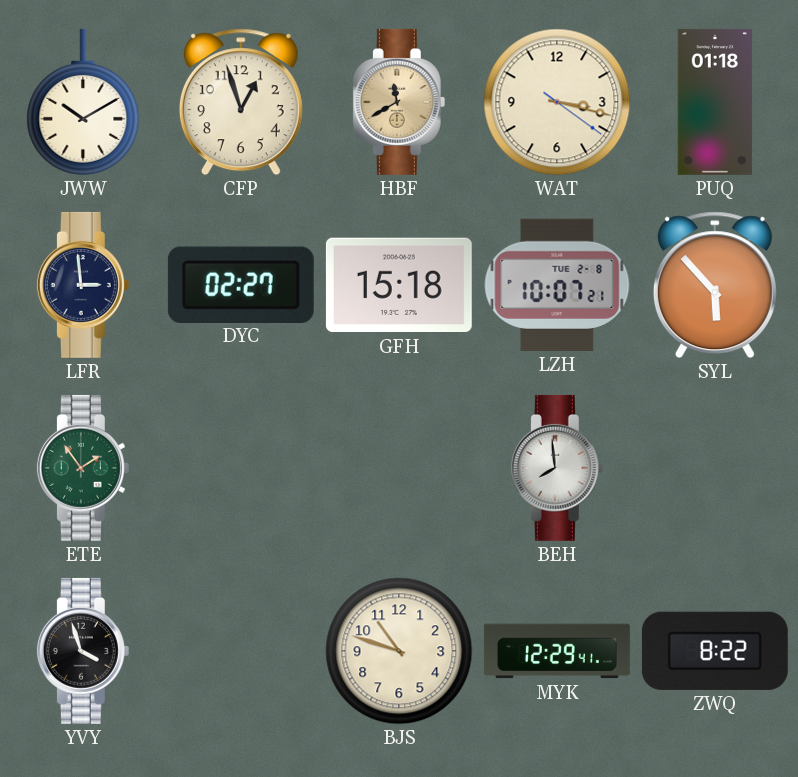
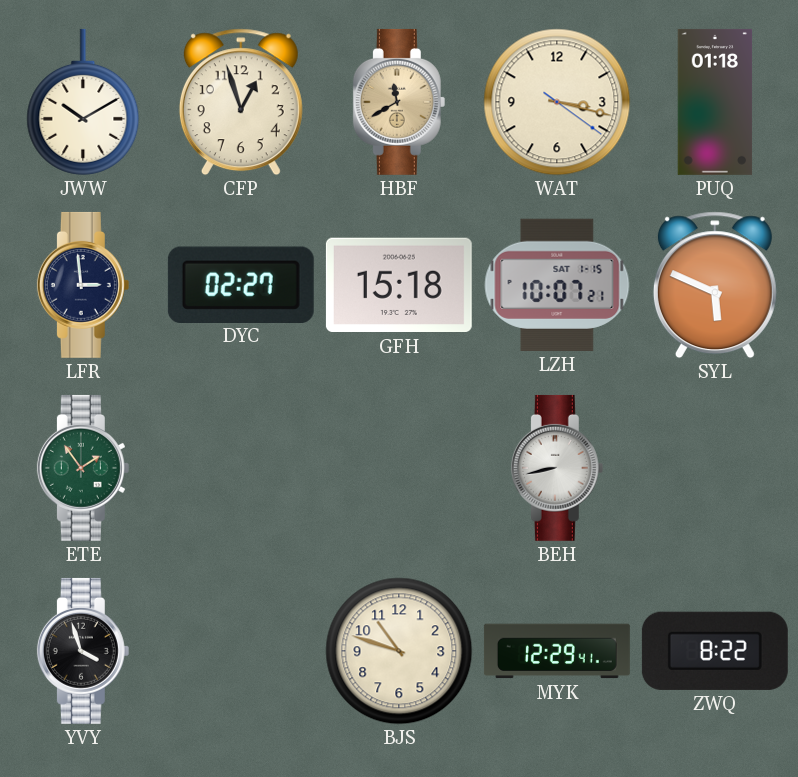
LZH date: TUE 2-8 -> SAT 1-15
SYL: 5:53 -> 5:49
BEH: 7:59 -> 8:43
